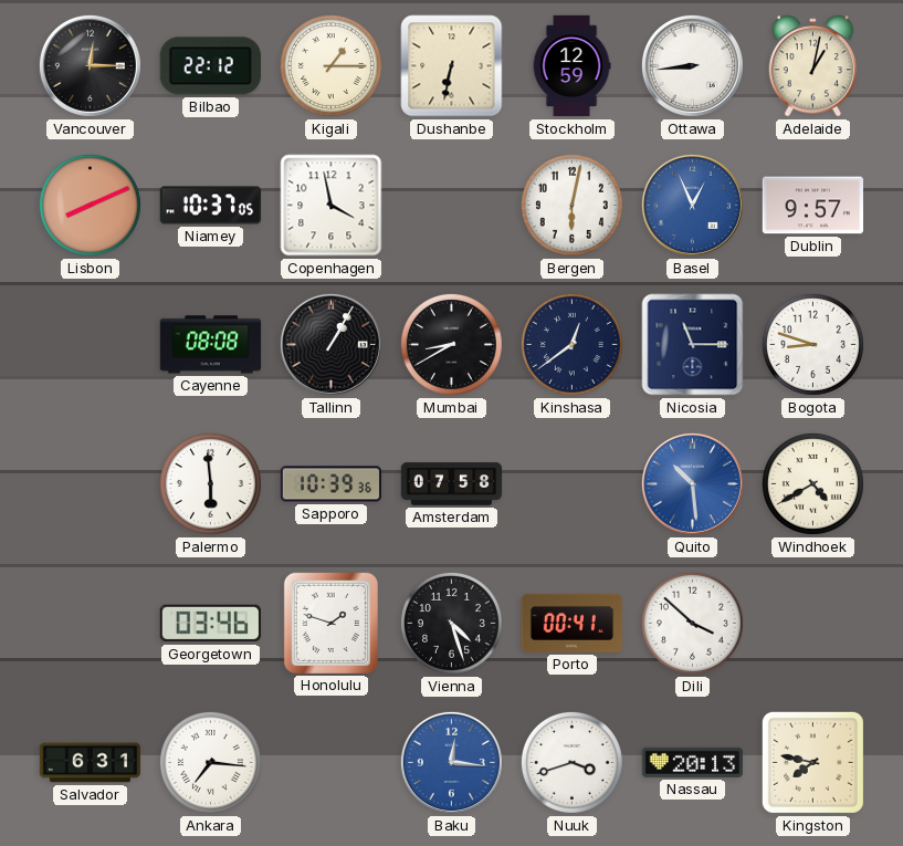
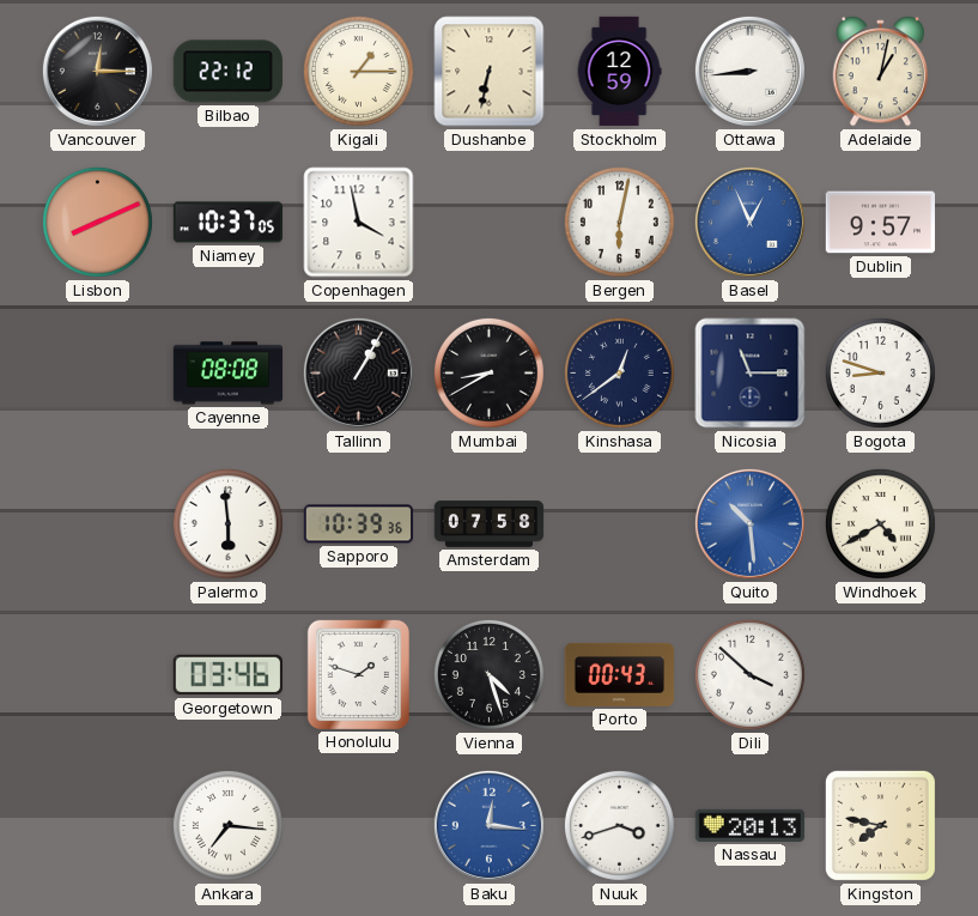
Porto: 00:41 -> 00:43
Salvador: 6:31 -> none
